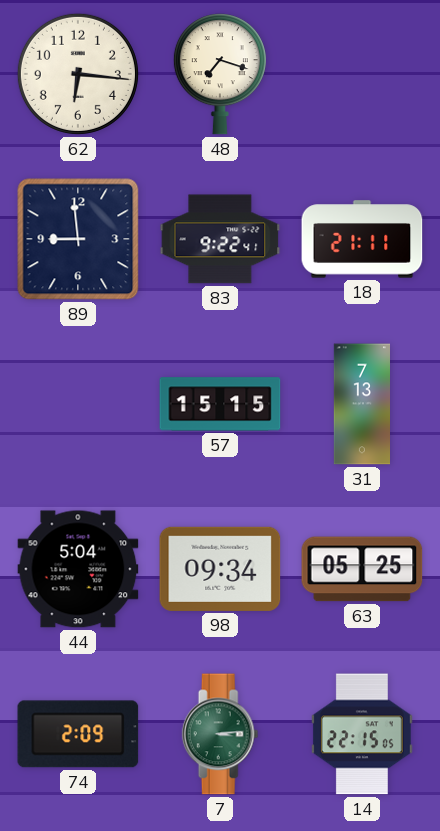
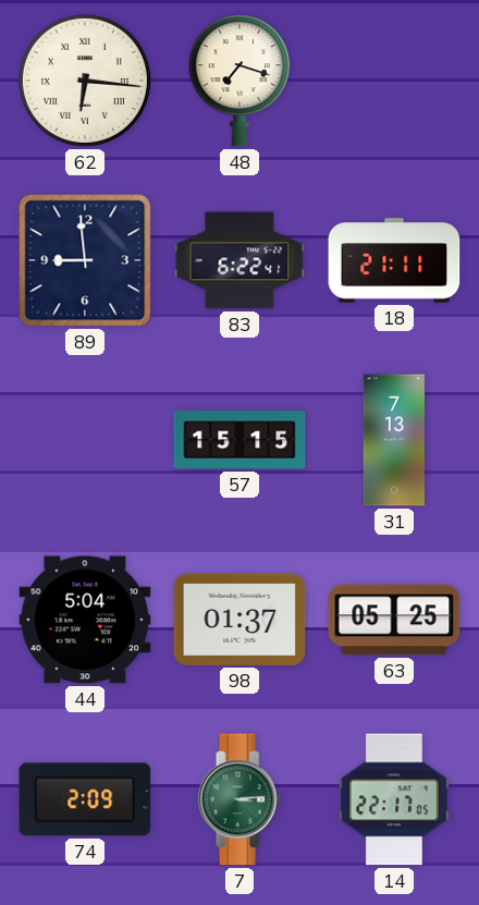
62 numerals: Arabic -> Roman
83: 9:22 -> 6:22
98: 09:34 -> 01:37
14: 22:15 -> 22:17
